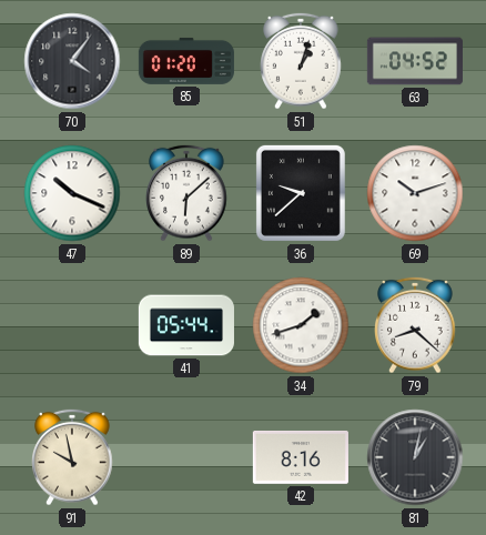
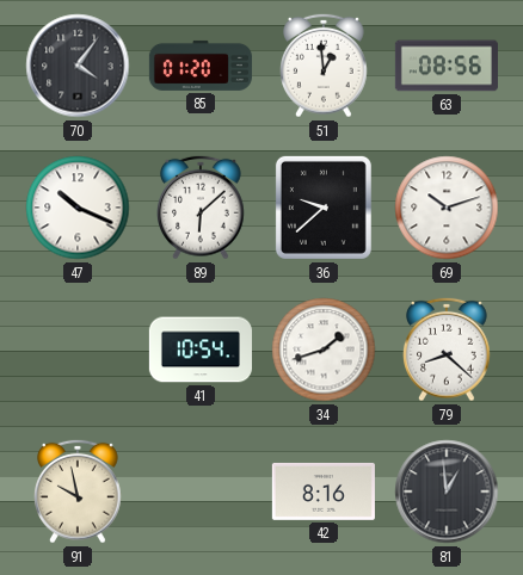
51: 1:03 -> 12:59
63: 04:52 -> 08:56
41: 05:44 -> 10:54
81: 1:02 -> 12:59
